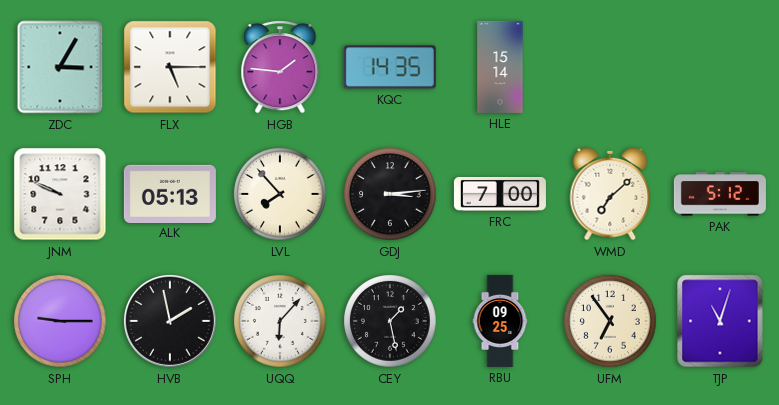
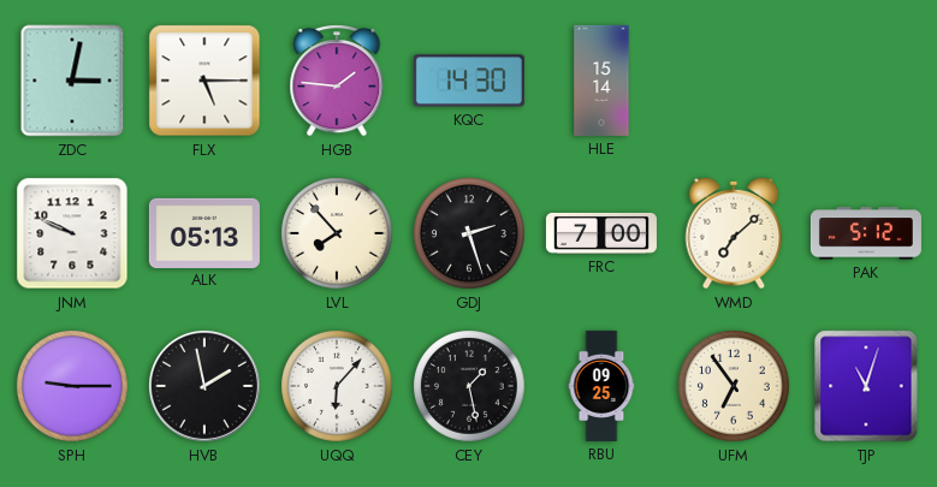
ZDC: 3:05 -> 3:02
KQC: 14:35 -> 14:30
GDJ: 3:14 -> 2:27
